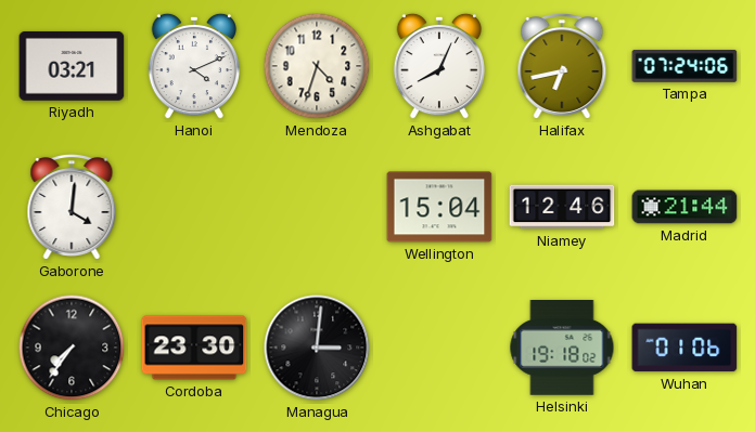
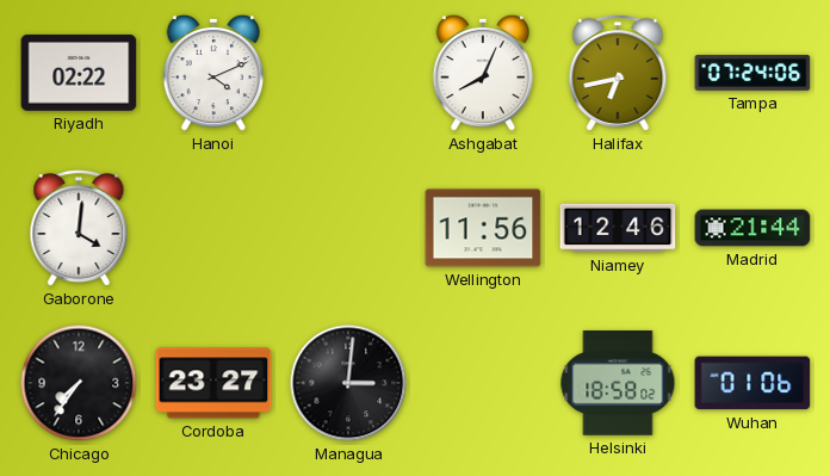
Riyadh: 03:21 -> 02:22
Mendoza: 4:33 -> none
Wellington: 15:04 -> 11:56
Cordoba: 23:30 -> 23:27
Helsinki: 19:18 -> 18:58
